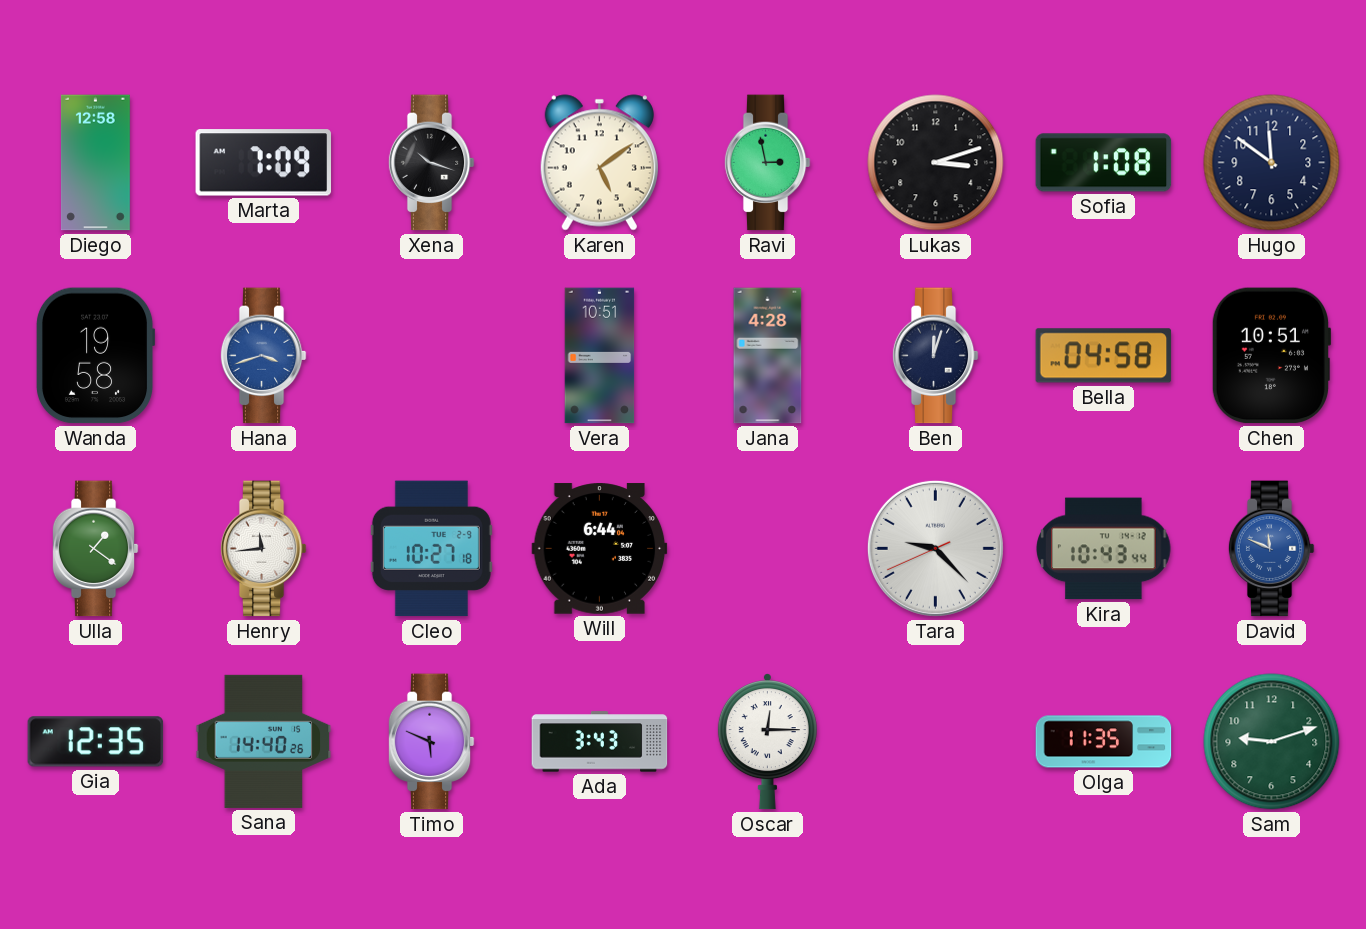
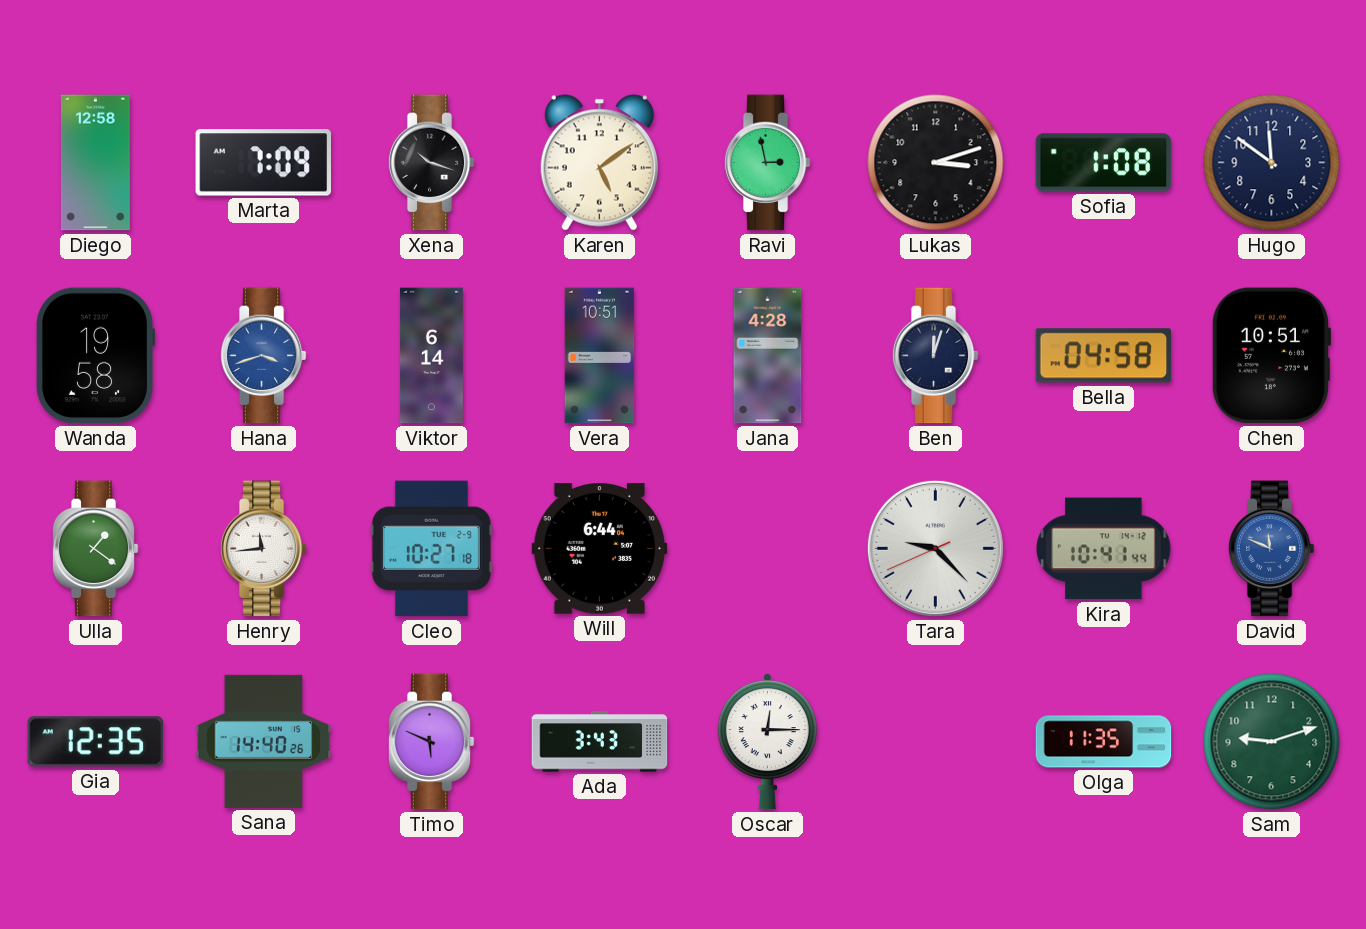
Viktor: none -> 6:14
Kira: 10:43 -> 10:41
